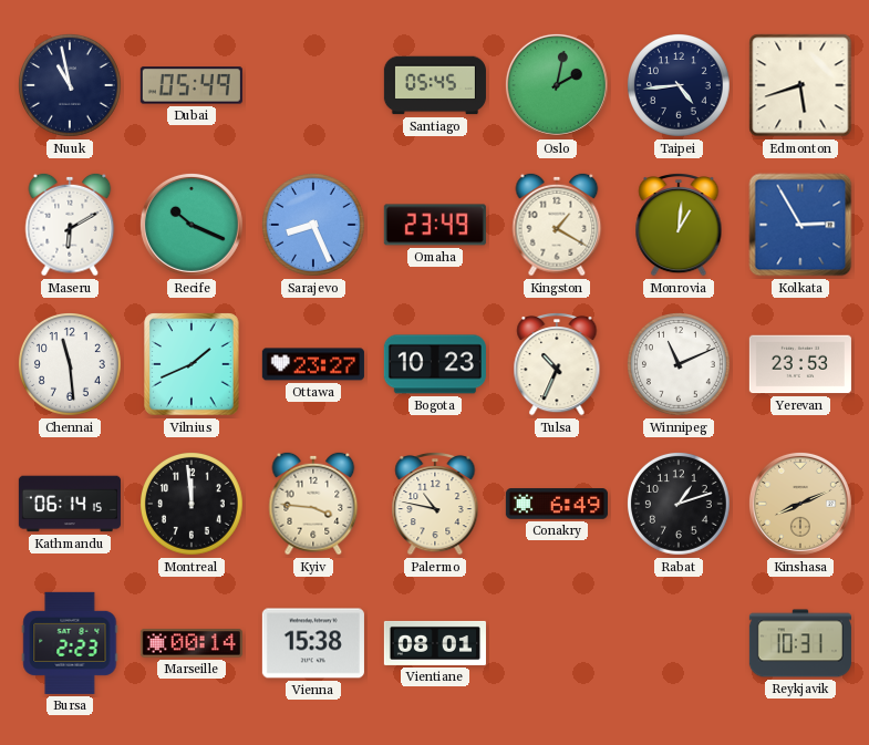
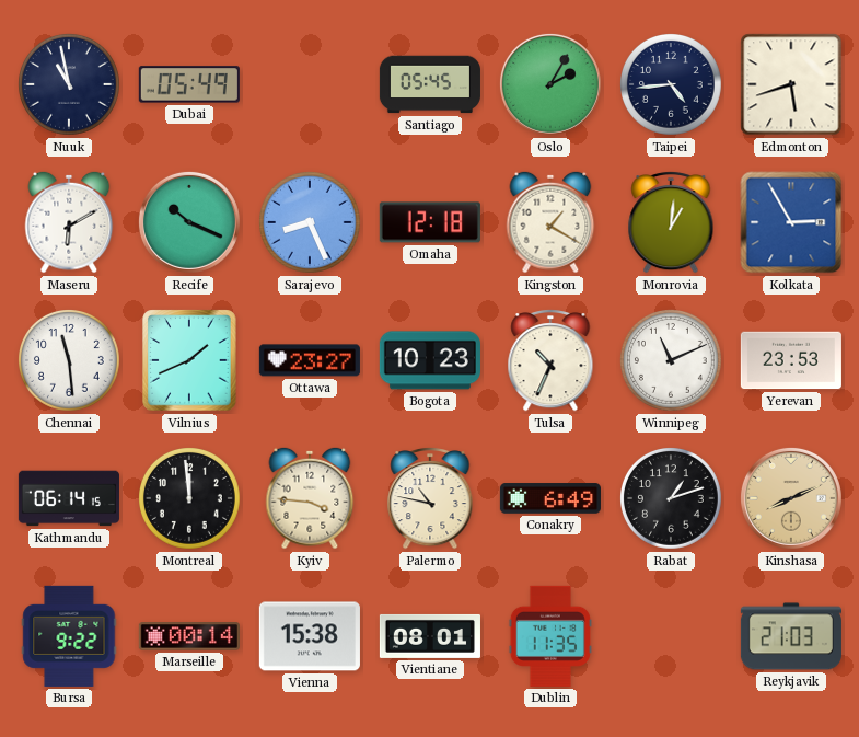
Oslo: 2:02 -> 2:05
Omaha: 23:49 -> 12:18
Bursa: 2:23 -> 9:22
Dublin: none -> 11:35
Reykjavik: 10:31 -> 21:03
